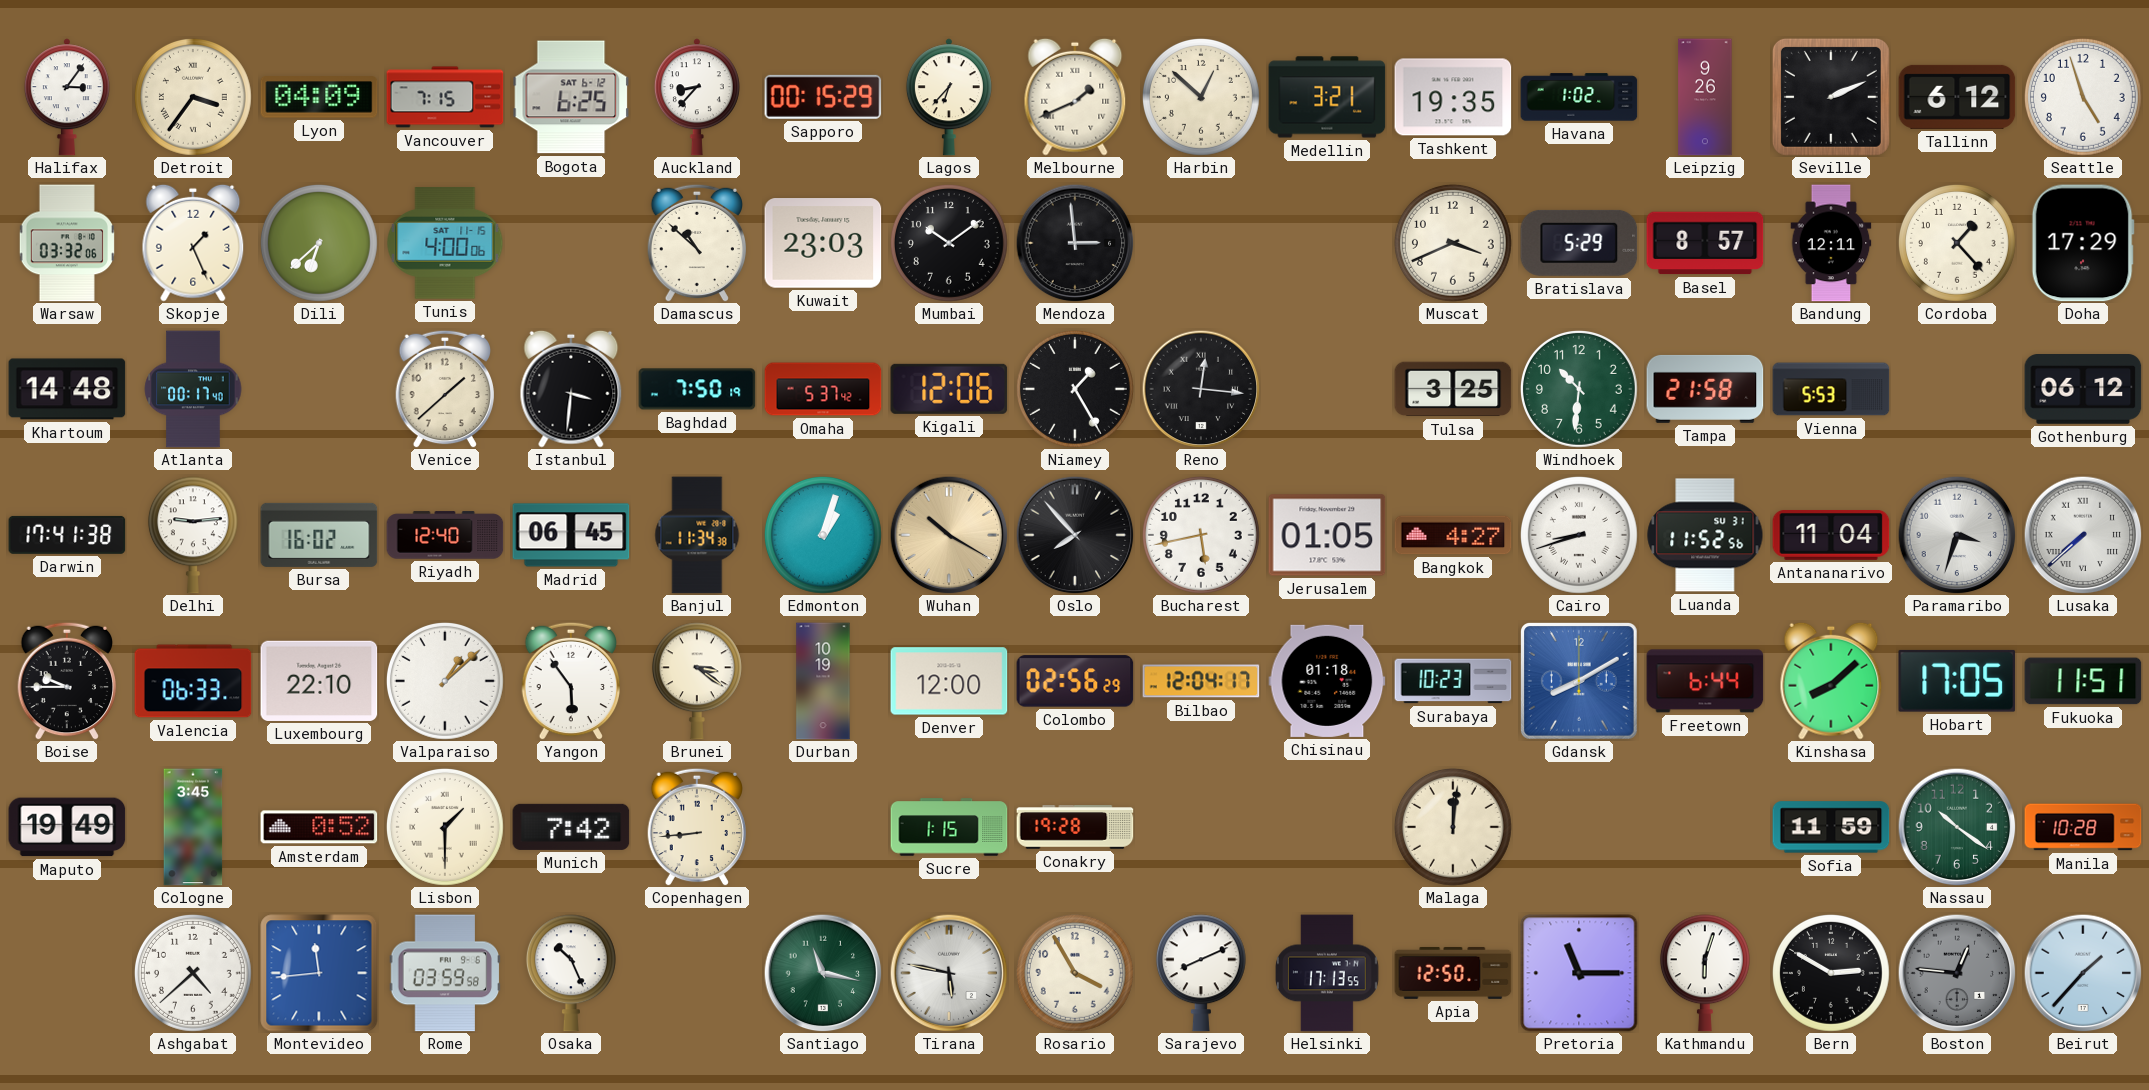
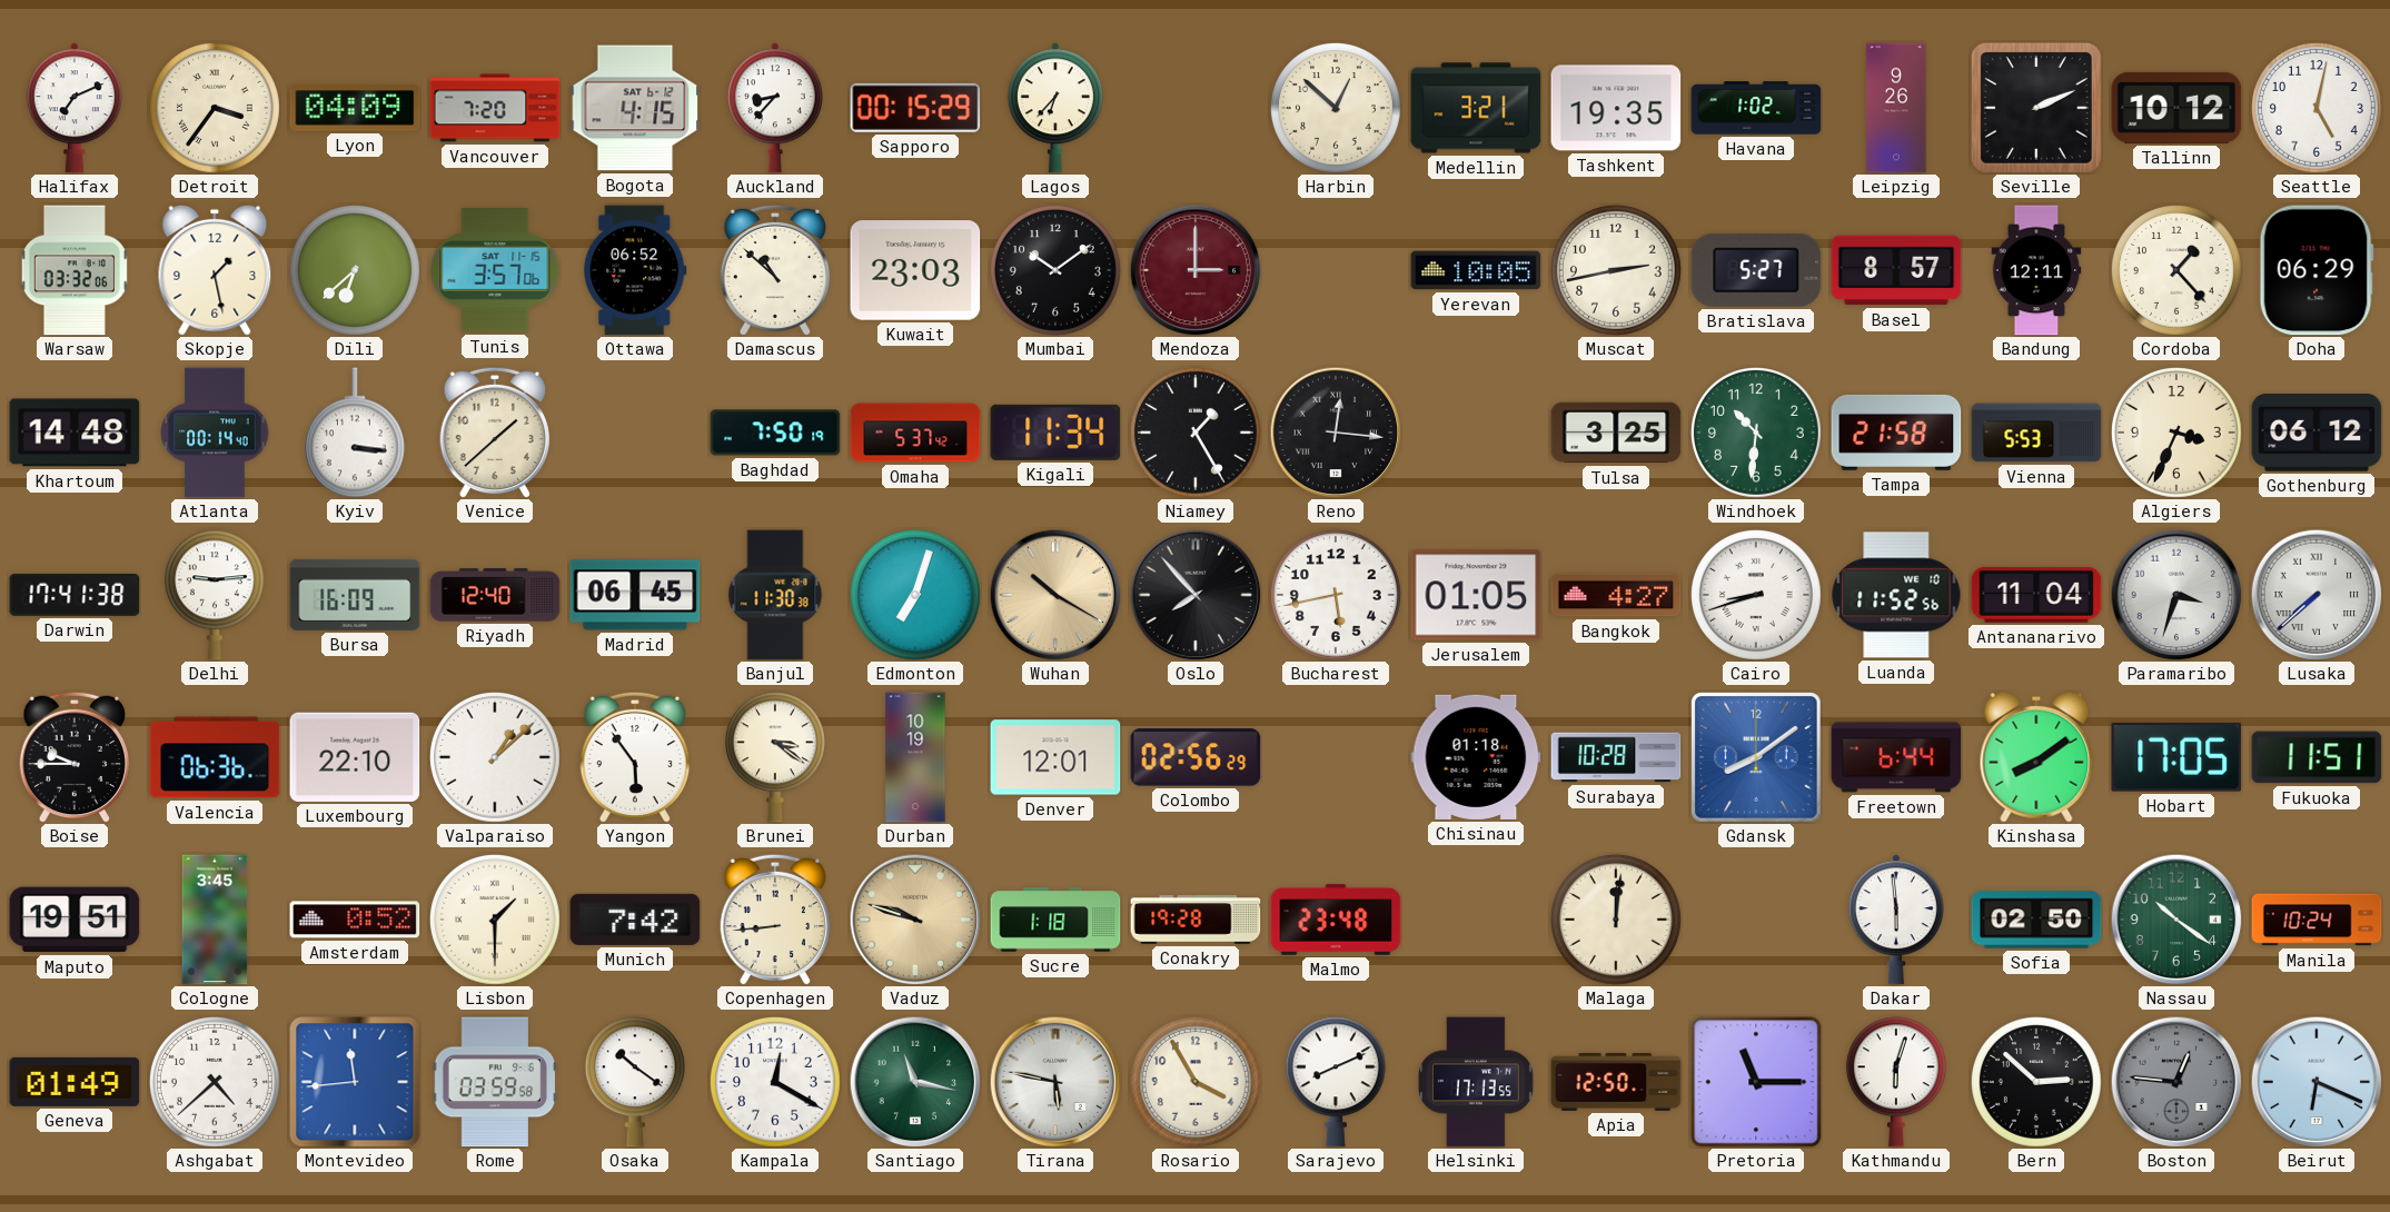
Halifax: 3:06 -> 7:11
Vancouver: 7:15 -> 7:20
Bogota: 6:25 -> 4:15
Melbourne: 1:41 -> none
Tallinn: 6:12 -> 10:12
Seattle: 4:57 -> 5:02
Skopje: 1:26 -> 1:28
Tunis: 4:00 -> 3:57
Ottawa: none -> 06:52
Mendoza: 2:59 -> 3:00
Mendoza dial: black -> burgundy
Yerevan: none -> 10:05
Muscat: 3:41 -> 2:43
Bratislava: 5:29 -> 5:27
Doha: 17:29 -> 06:29
Atlanta: 00:17 -> 00:14
Kyiv: none -> 3:16
Istanbul: 3:31 -> none
Kigali: 12:06 -> 11:34
Algiers: none -> 3:34
Bursa: 16:02 -> 16:09
Banjul: 11:34 -> 11:30
Edmonton: 1:03 -> 7:03
Luanda date: SU 31 -> WE 10
Valencia: 06:33 -> 06:36
Denver: 12:00 -> 12:01
Bilbao: 12:04 -> none
Surabaya: 10:23 -> 10:28
Gdansk: 8:10 -> 8:09
Kinshasa: 8:08 -> 8:09
Maputo: 19:49 -> 19:51
Vaduz: none -> 9:48
Sucre: 1:15 -> 1:18
Malmo: none -> 23:48
Dakar: none -> 5:59
Sofia: 11:59 -> 02:50
Manila: 10:28 -> 10:24
Geneva: none -> 01:49
Osaka: 10:26 -> 10:21
Kampala: none -> 12:20
Bern: 2:50 -> 2:52
Beirut: 1:37 -> 6:19
